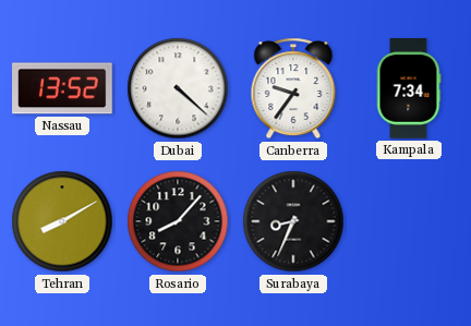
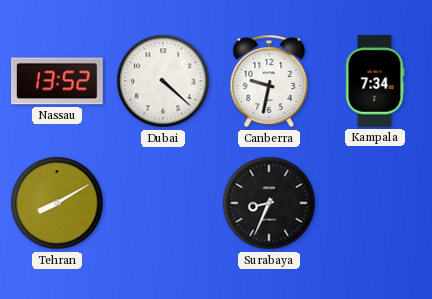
Canberra: 9:36 -> 9:32
Rosario: 8:07 -> none
